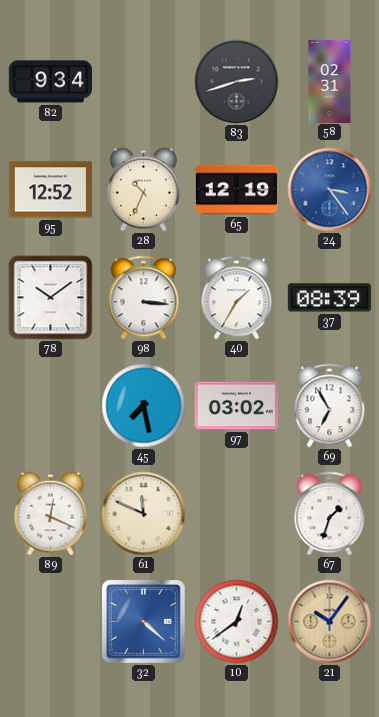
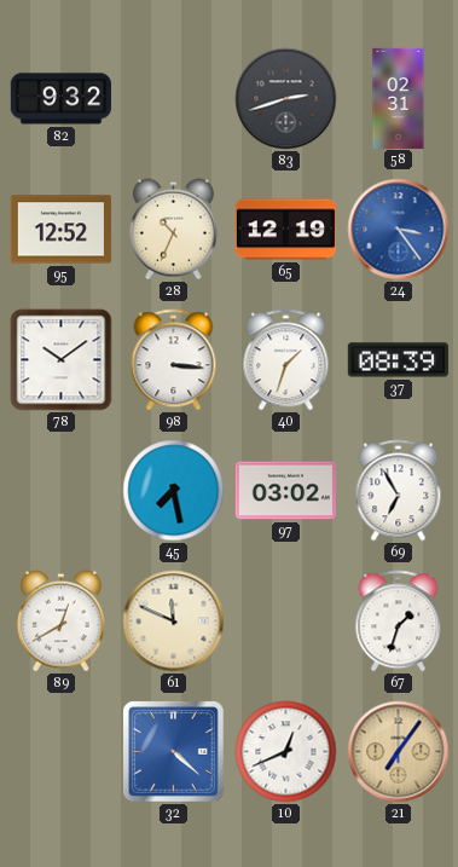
82: 9:34 -> 9:32
40: 1:35 -> 1:33
89: 12:19 -> 12:40
10: 12:39 -> 12:41
21: 10:06 -> 7:06
